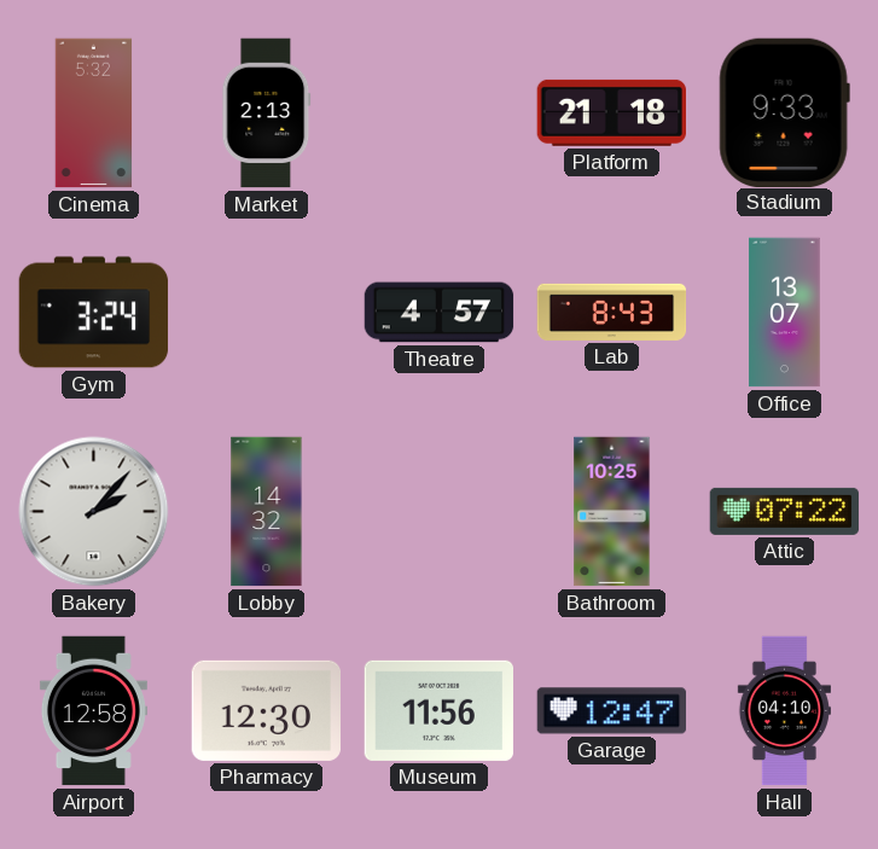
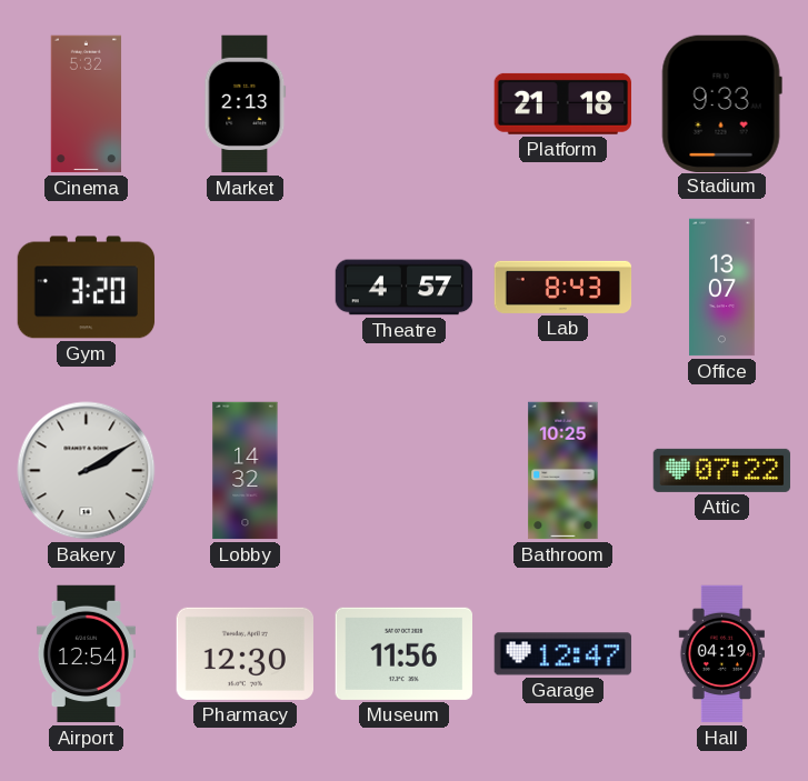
Gym: 3:24 -> 3:20
Bakery: 2:07 -> 2:10
Airport: 12:58 -> 12:54
Hall: 04:10 -> 04:19
